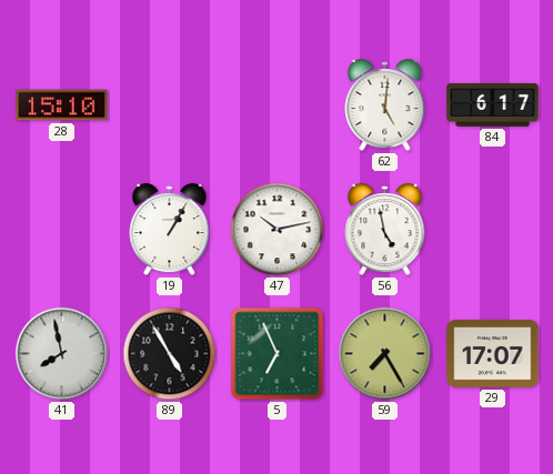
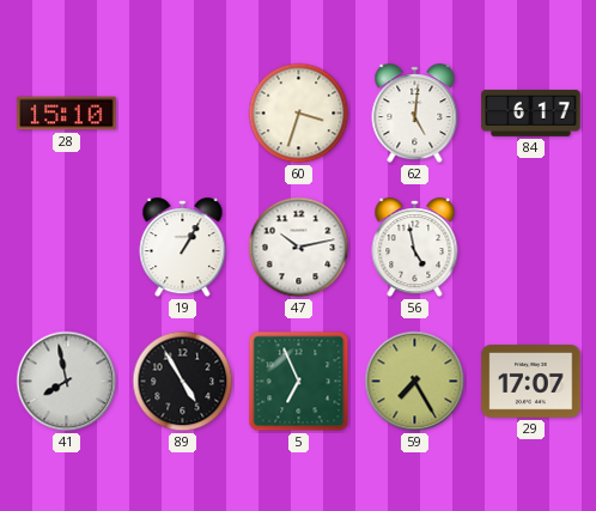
60: none -> 3:33
